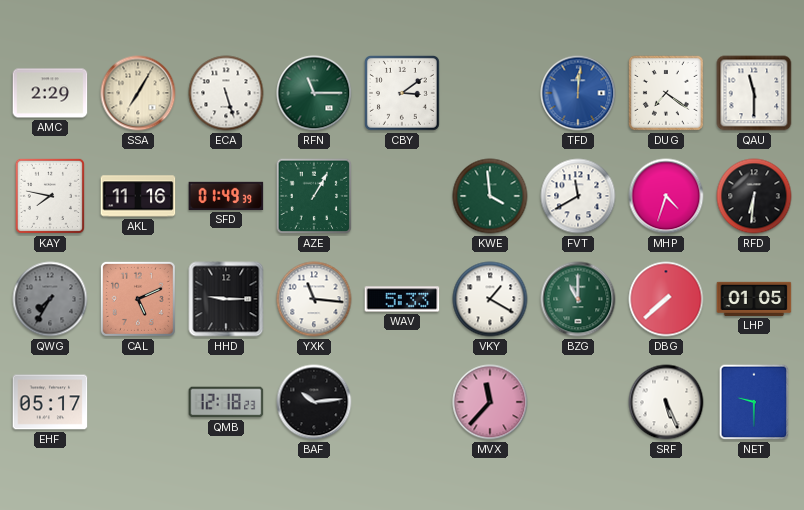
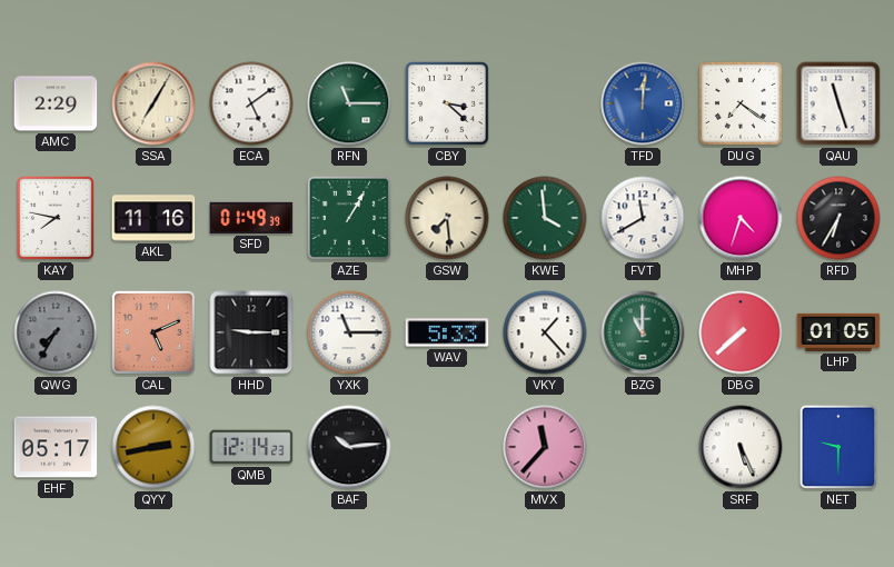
ECA: 5:27 -> 5:09
CBY: 3:09 -> 3:22
QAU: 11:30 -> 11:27
GSW: none -> 7:29
RFD: 6:31 -> 6:35
YXK: 11:16 -> 11:15
VKY: 1:20 -> 1:23
QYY: none -> 2:43
QMB: 12:18 -> 12:14
